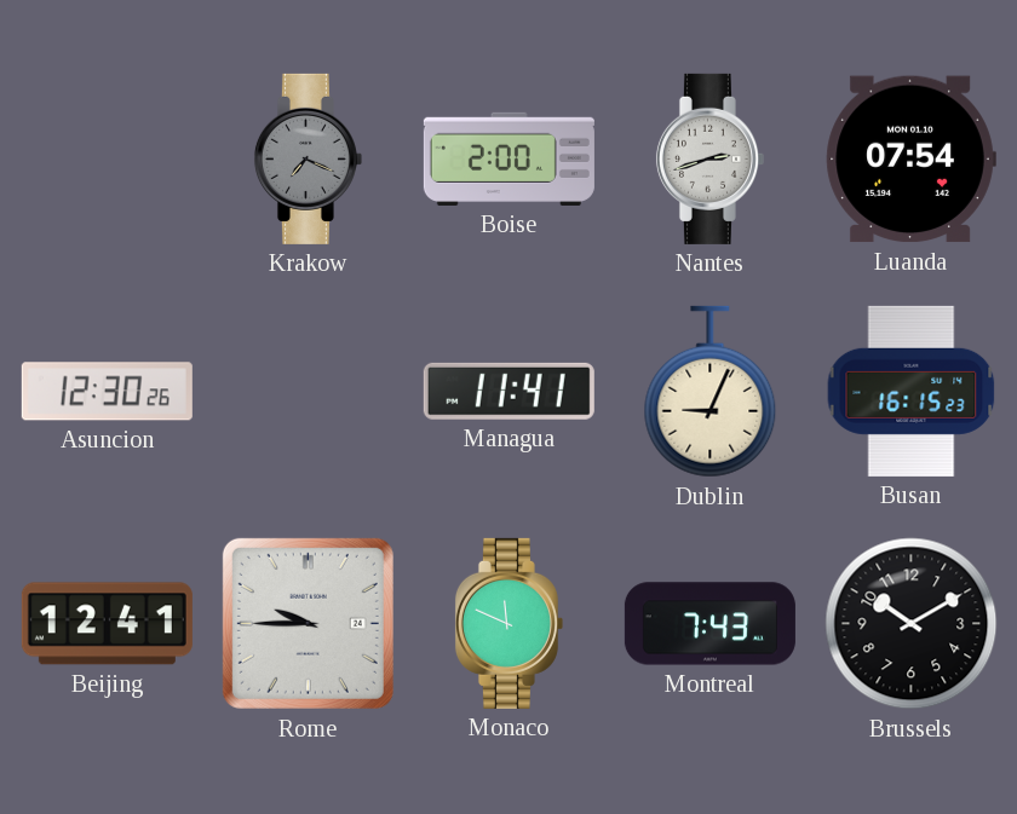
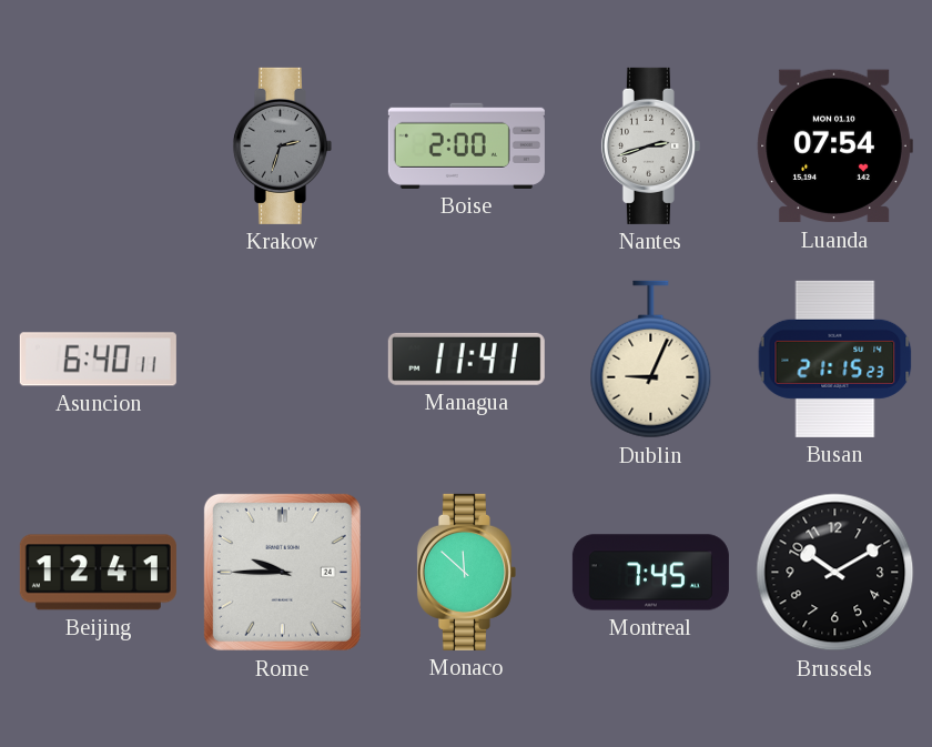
Krakow: 7:19 -> 2:33
Asuncion: 12:30 -> 6:40
Busan: 16:15 -> 21:15
Monaco: 11:49 -> 11:52
Montreal: 7:43 -> 7:45
